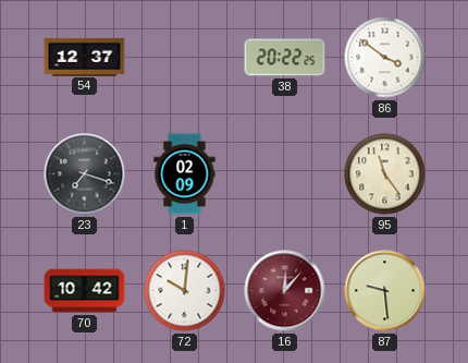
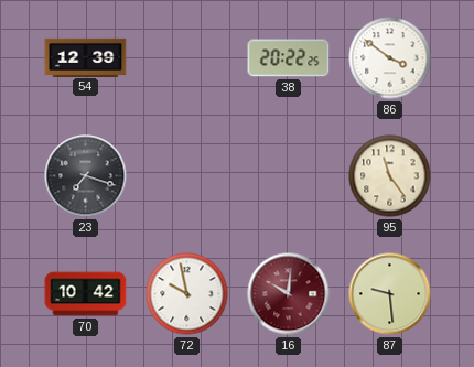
54: 12:37 -> 12:39
1: 02:09 -> none
72: 10:01 -> 9:58
16: 12:07 -> 10:01
